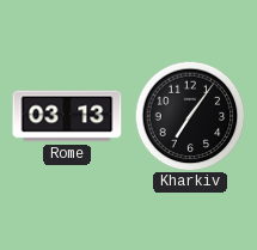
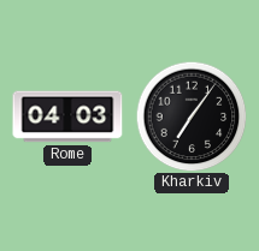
Rome: 03:13 -> 04:03
